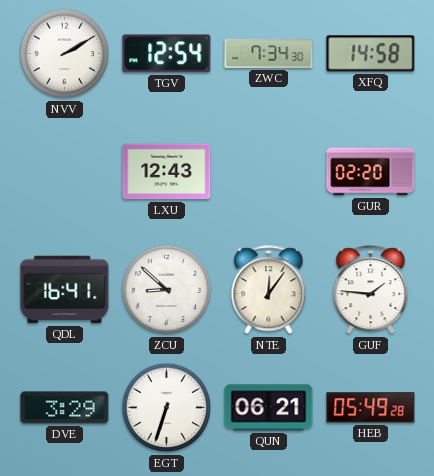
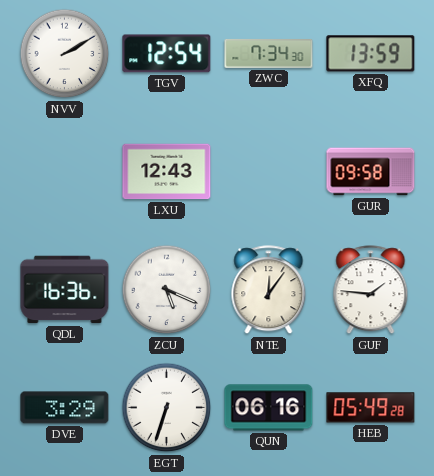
XFQ: 14:58 -> 13:59
GUR: 02:20 -> 09:58
QDL: 16:41 -> 16:36
ZCU: 8:52 -> 5:19
QUN: 06:21 -> 06:16
